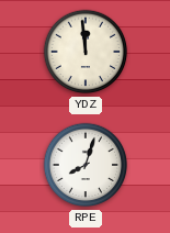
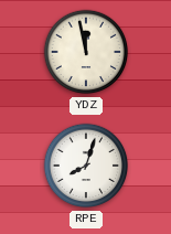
YDZ: 11:59 -> 11:58
